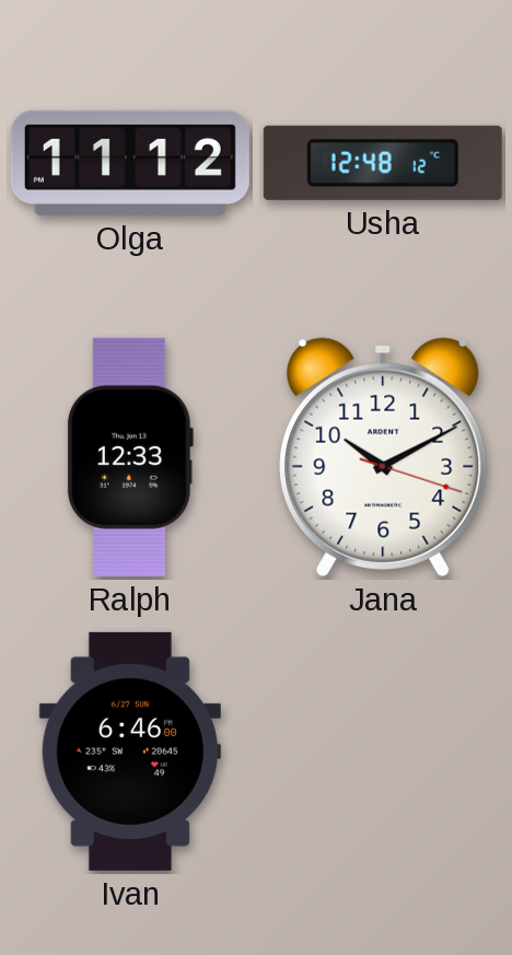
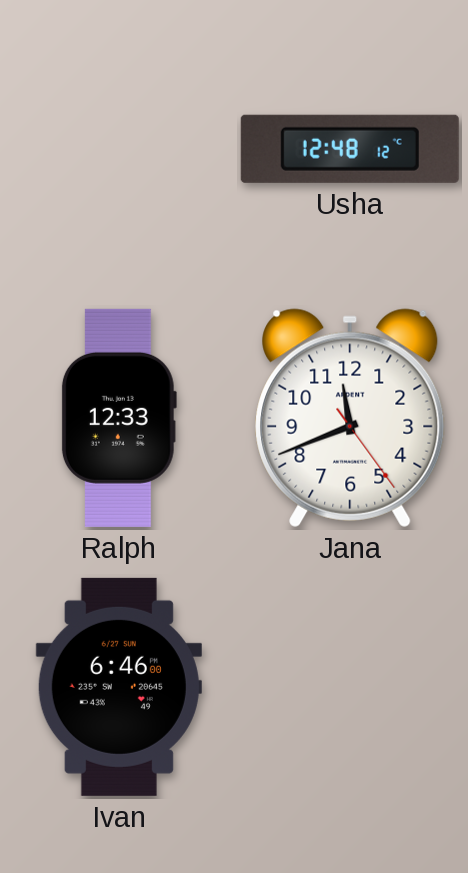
Olga: 11:12 -> none
Jana: 10:10 -> 11:41
